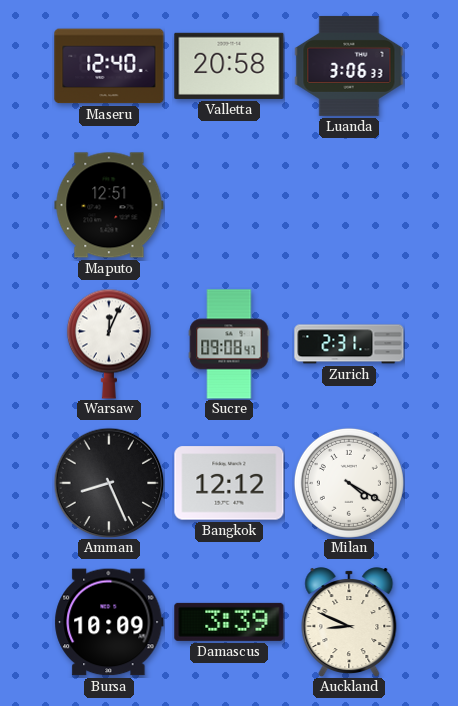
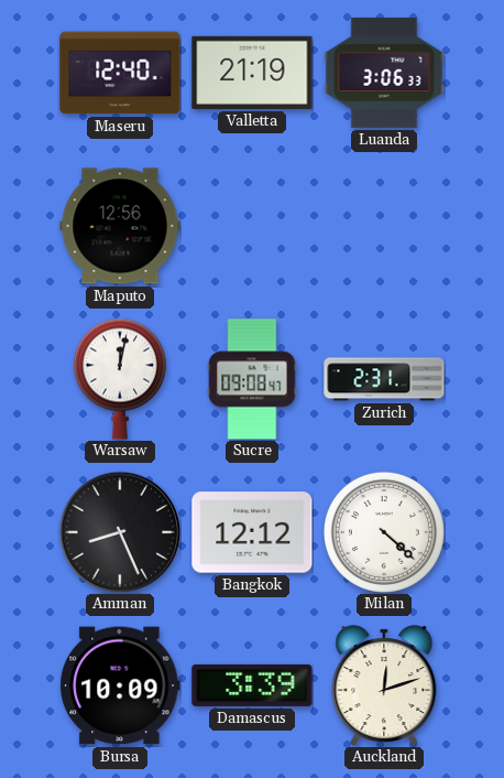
Valletta: 20:58 -> 21:19
Maputo: 12:51 -> 12:56
Warsaw: 12:04 -> 12:02
Milan: 4:20 -> 4:22
Auckland: 8:49 -> 12:12
